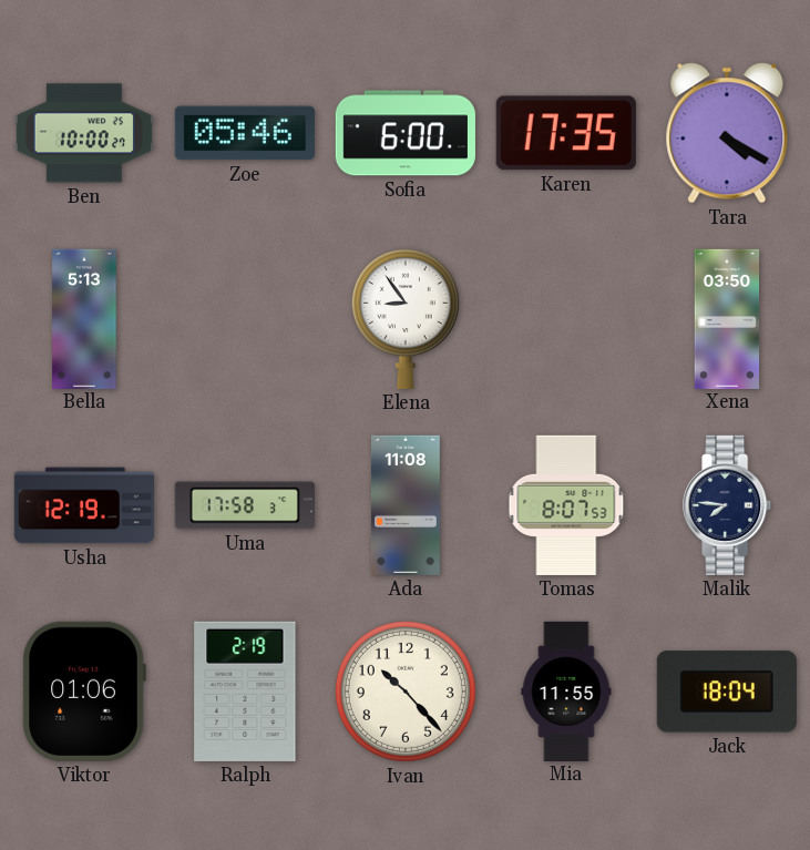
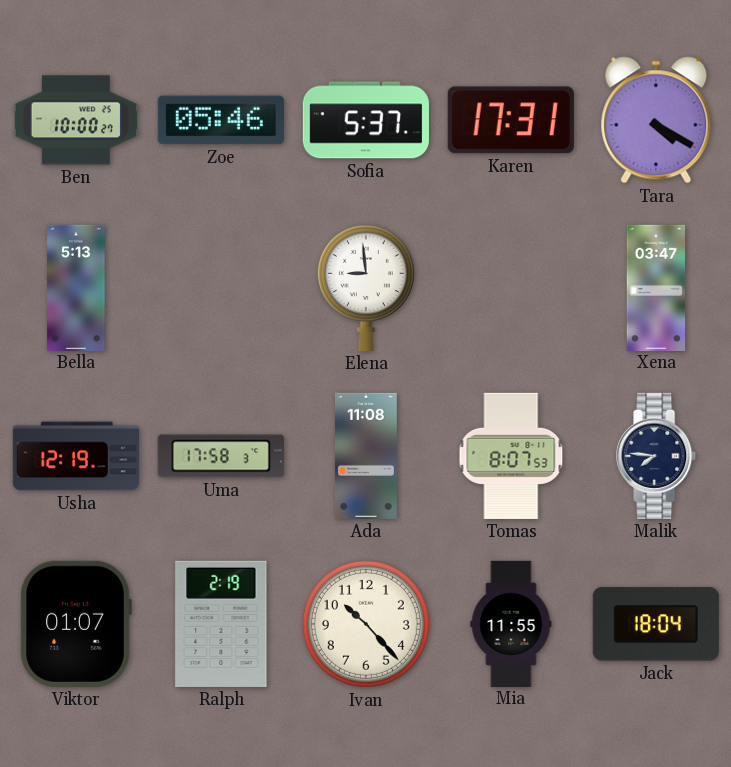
Sofia: 6:00 -> 5:37
Karen: 17:35 -> 17:31
Elena: 8:54 -> 8:59
Xena: 03:50 -> 03:47
Viktor: 01:06 -> 01:07
